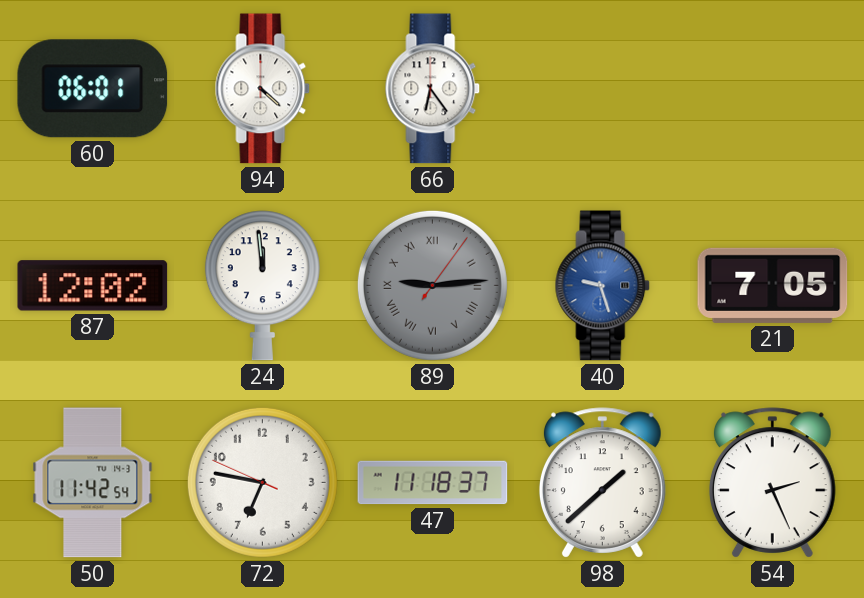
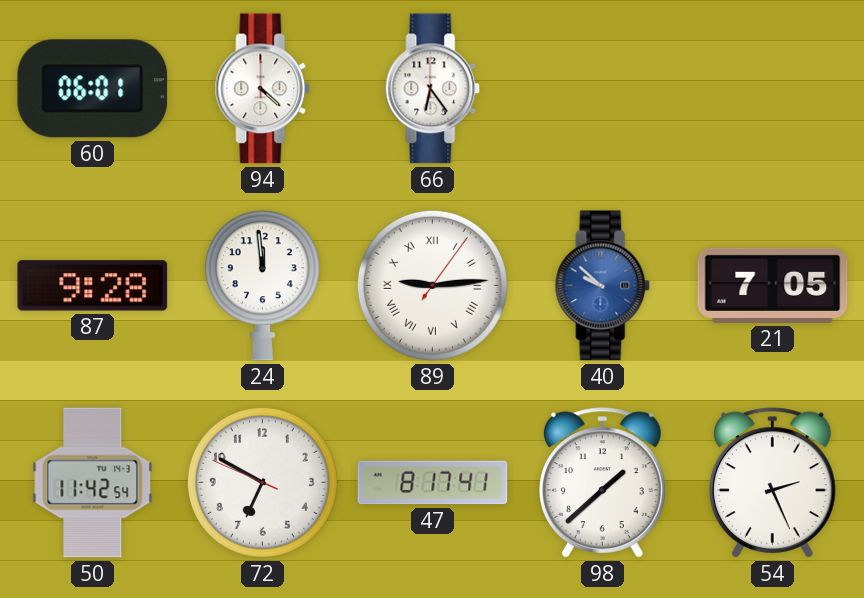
87: 12:02 -> 9:28
89 dial: grey -> white
40: 9:27 -> 9:52
72: 6:46 -> 6:49
47: 11:18 -> 8:17
